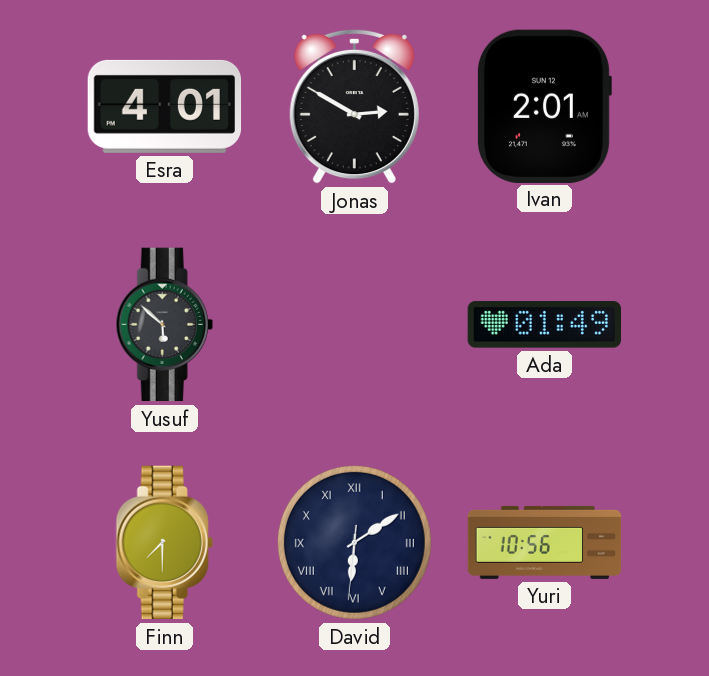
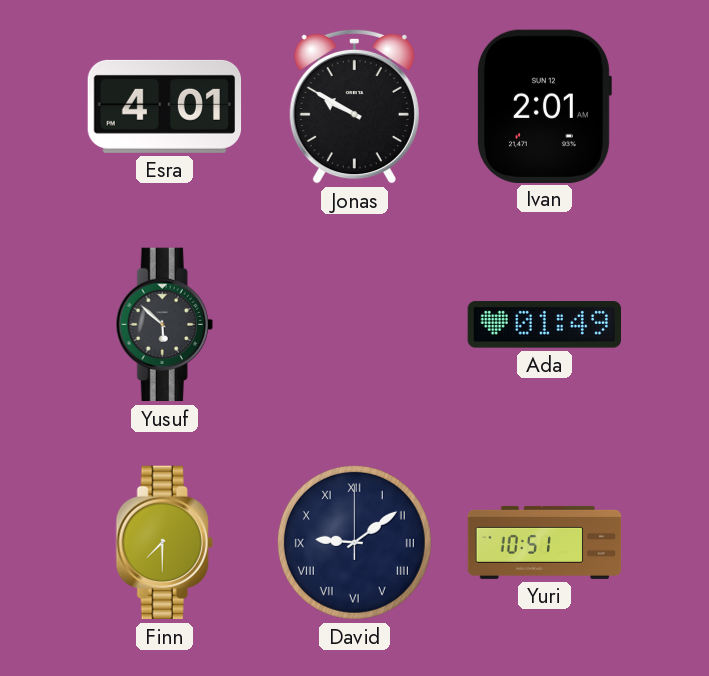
Jonas: 2:50 -> 9:50
David: 6:09 -> 9:09
Yuri: 10:56 -> 10:51
